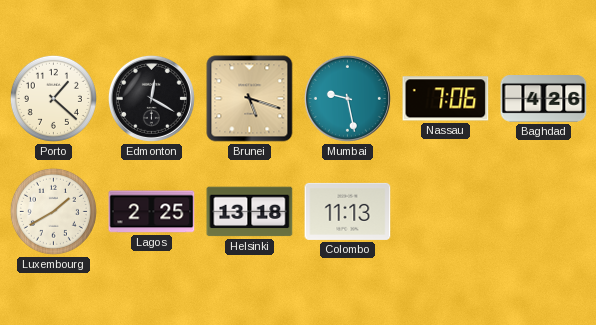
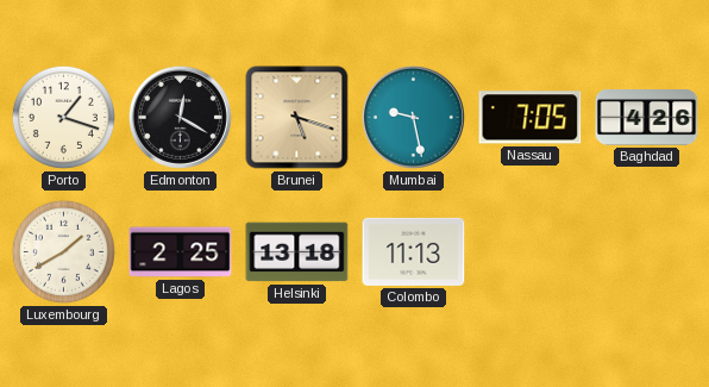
Porto: 1:22 -> 1:18
Nassau: 7:06 -> 7:05
